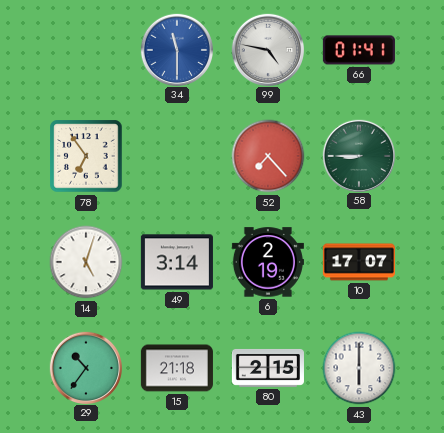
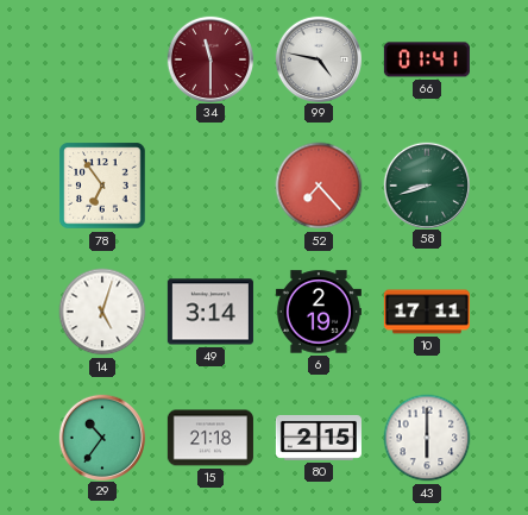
34 dial: blue -> burgundy
58: 8:45 -> 8:42
10: 17:07 -> 17:11
